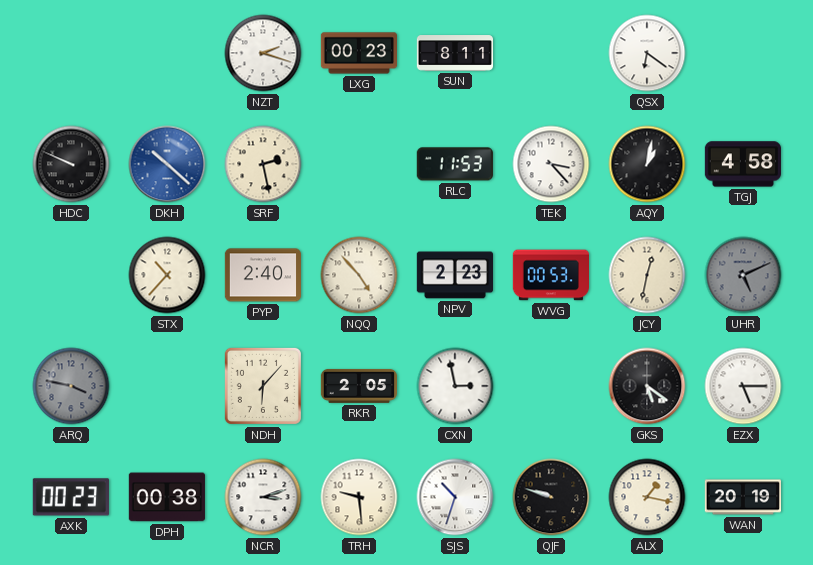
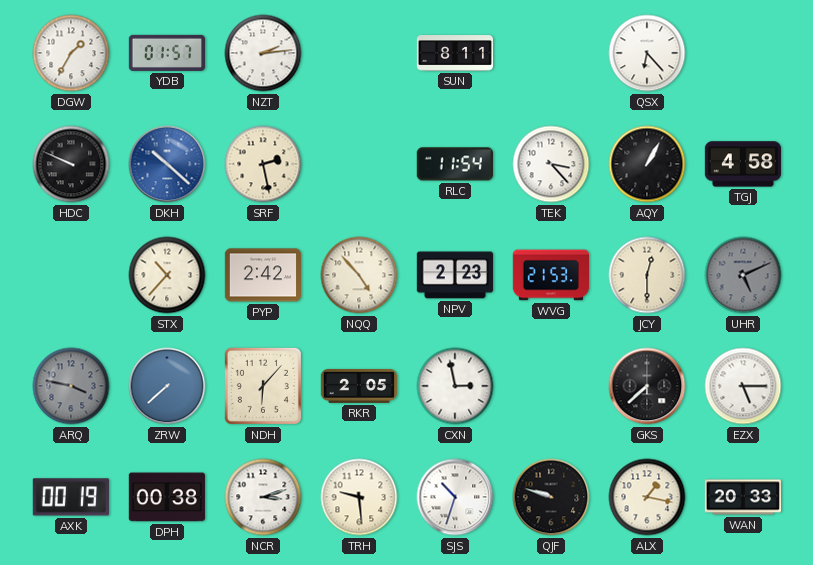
DGW: none -> 1:35
YDB: none -> 01:57
NZT: 2:18 -> 2:14
LXG: 00:23 -> none
QSX: 6:21 -> 6:23
RLC: 11:53 -> 11:54
AQY: 1:02 -> 1:05
PYP: 2:40 -> 2:42
WVG: 00:53 -> 21:53
JCY: 12:32 -> 12:30
ZRW: none -> 7:38
GKS: 5:21 -> 7:38
AXK: 00:23 -> 00:19
WAN: 20:19 -> 20:33
